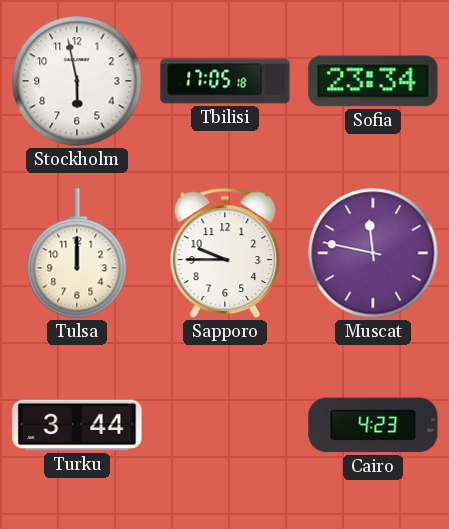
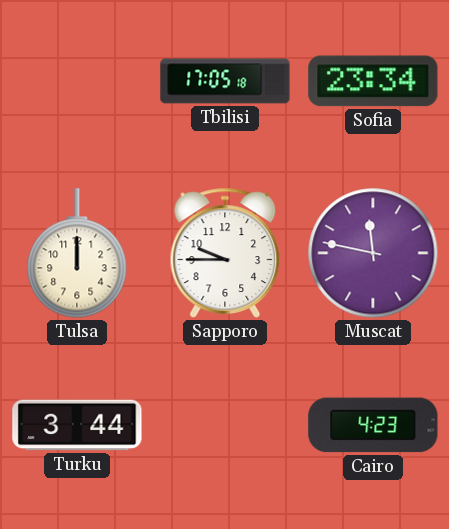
Stockholm: 5:58 -> none
